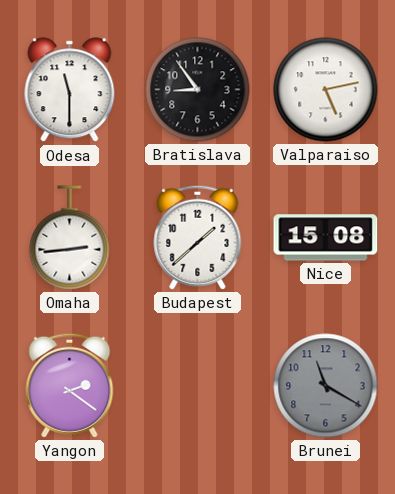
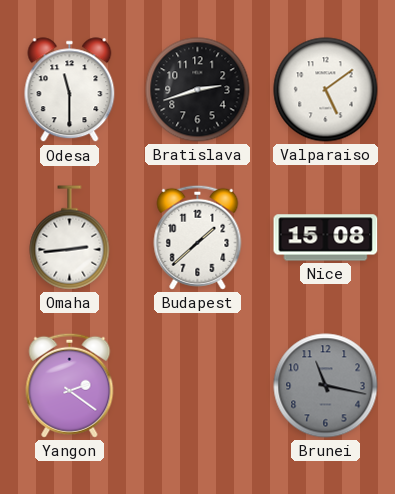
Bratislava: 8:54 -> 2:42
Valparaiso: 5:13 -> 5:09
Brunei: 11:20 -> 11:17
